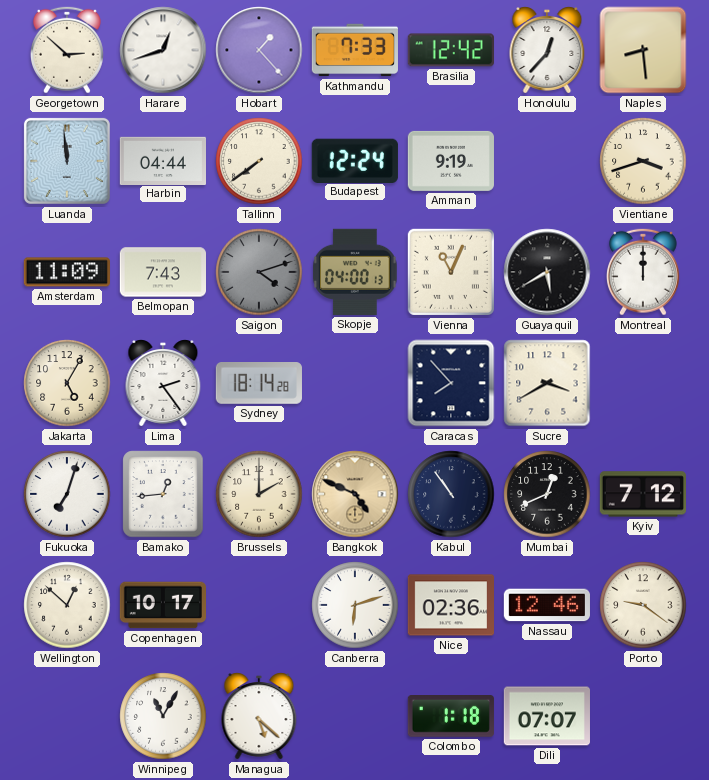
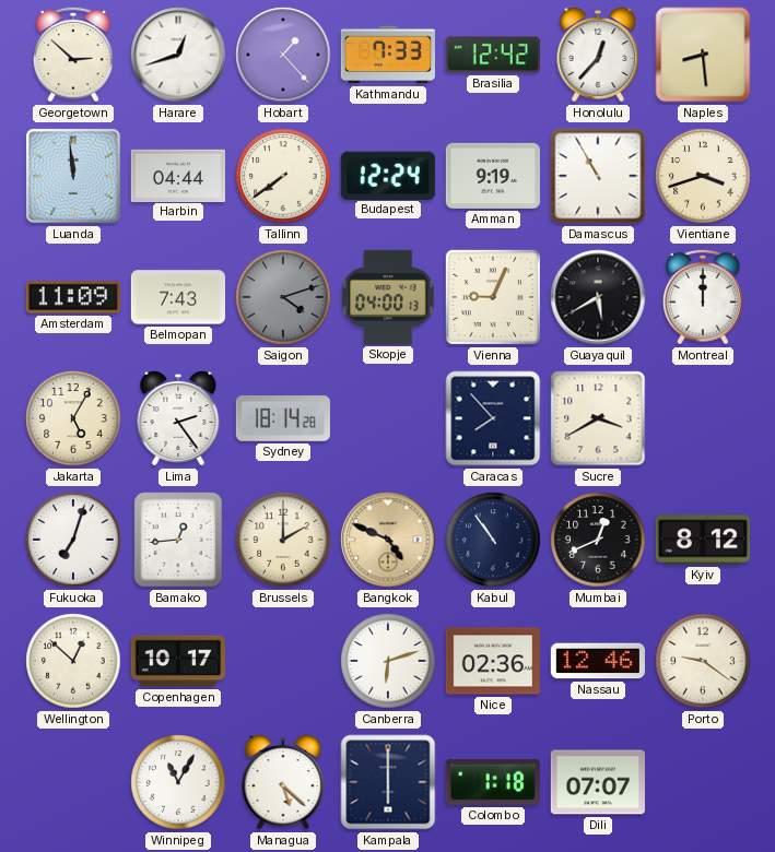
Damascus: none -> 10:55
Vienna: 11:04 -> 9:04
Kyiv: 7:12 -> 8:12
Kampala: none -> 6:00
